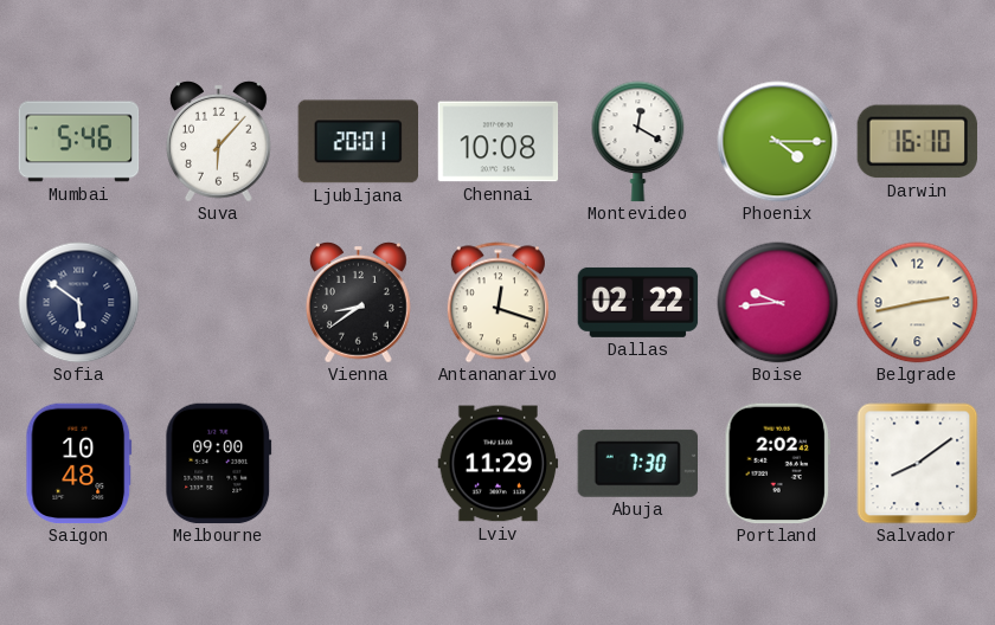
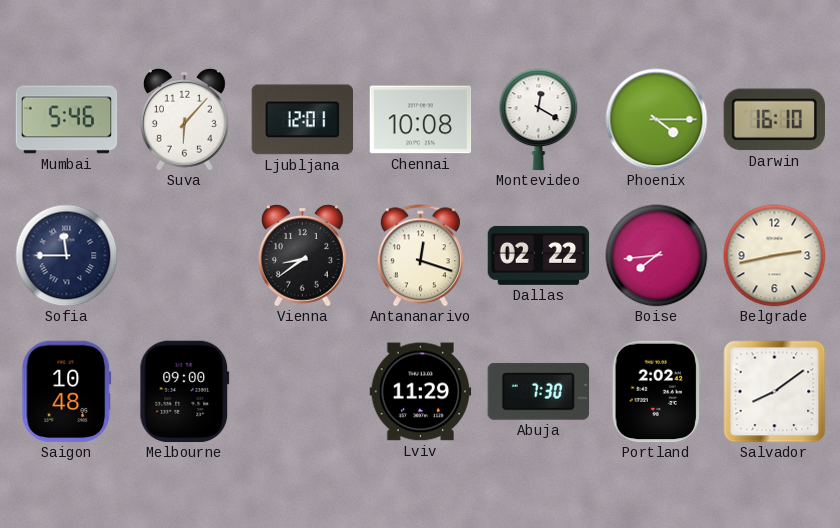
Ljubljana: 20:01 -> 12:01
Sofia: 5:51 -> 11:45
Boise: 9:44 -> 7:44
